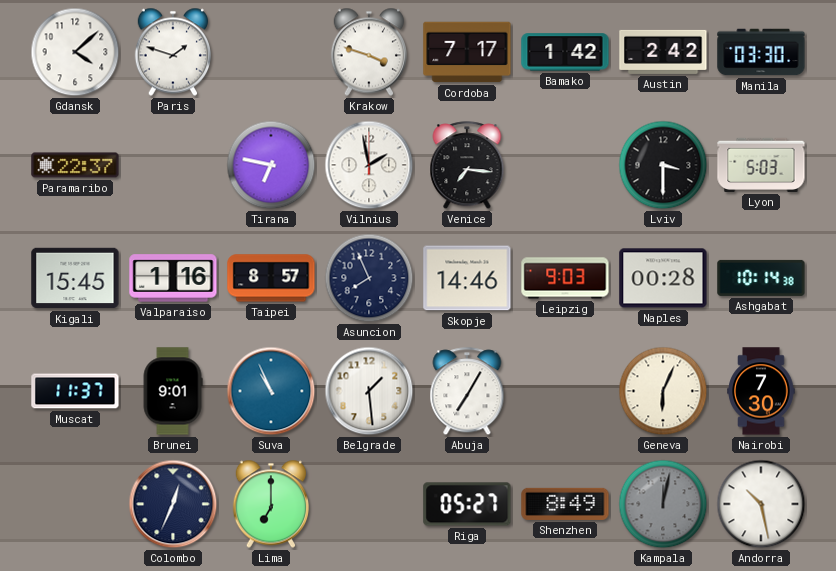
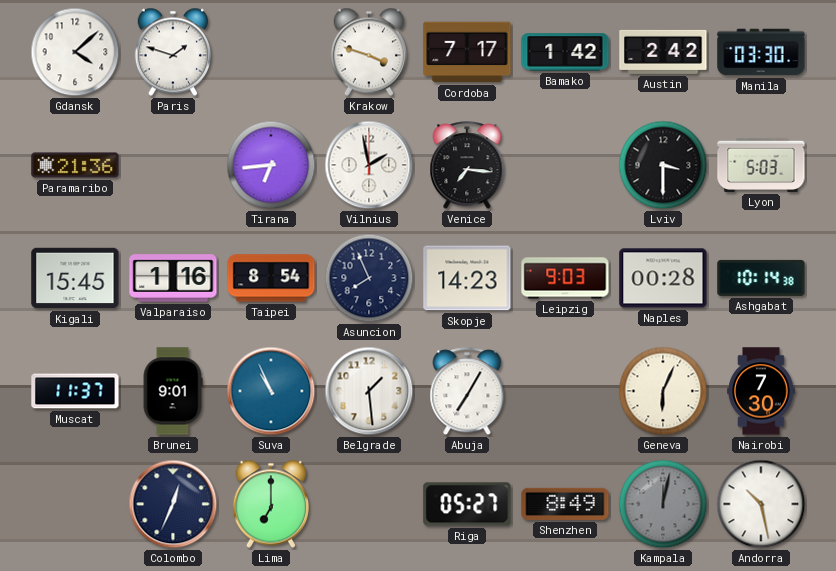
Paramaribo: 22:37 -> 21:36
Tirana: 6:47 -> 6:44
Taipei: 8:57 -> 8:54
Skopje: 14:46 -> 14:23
